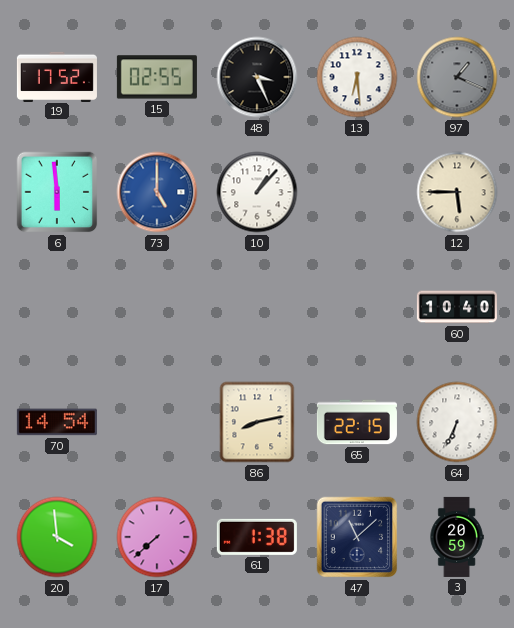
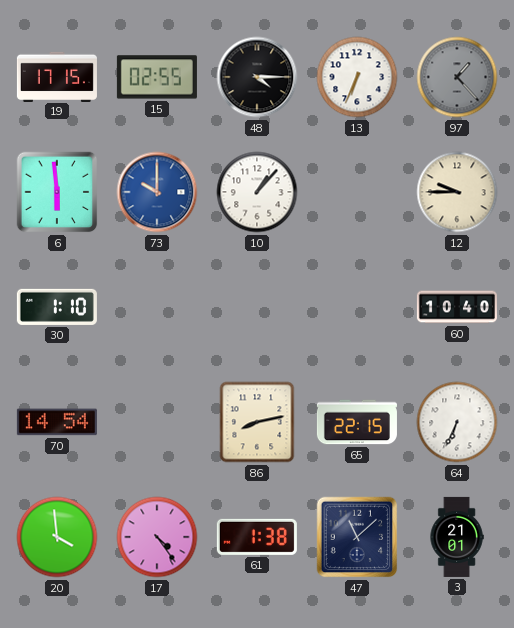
19: 17:52 -> 17:15
48: 3:26 -> 4:15
13: 6:29 -> 6:34
97: 1:19 -> 1:23
73: 5:00 -> 10:00
12: 5:45 -> 9:45
30: none -> 1:10
17: 7:38 -> 4:24
3: 20:59 -> 21:01
